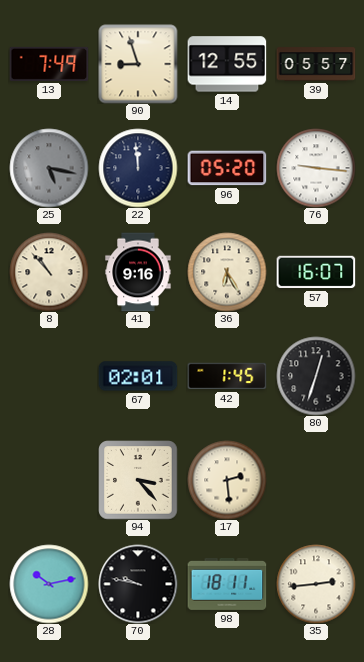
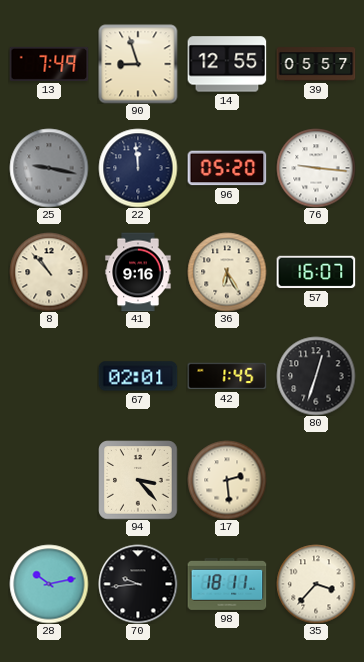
25: 5:17 -> 9:17
70: 9:47 -> 9:44
35: 2:44 -> 3:37
